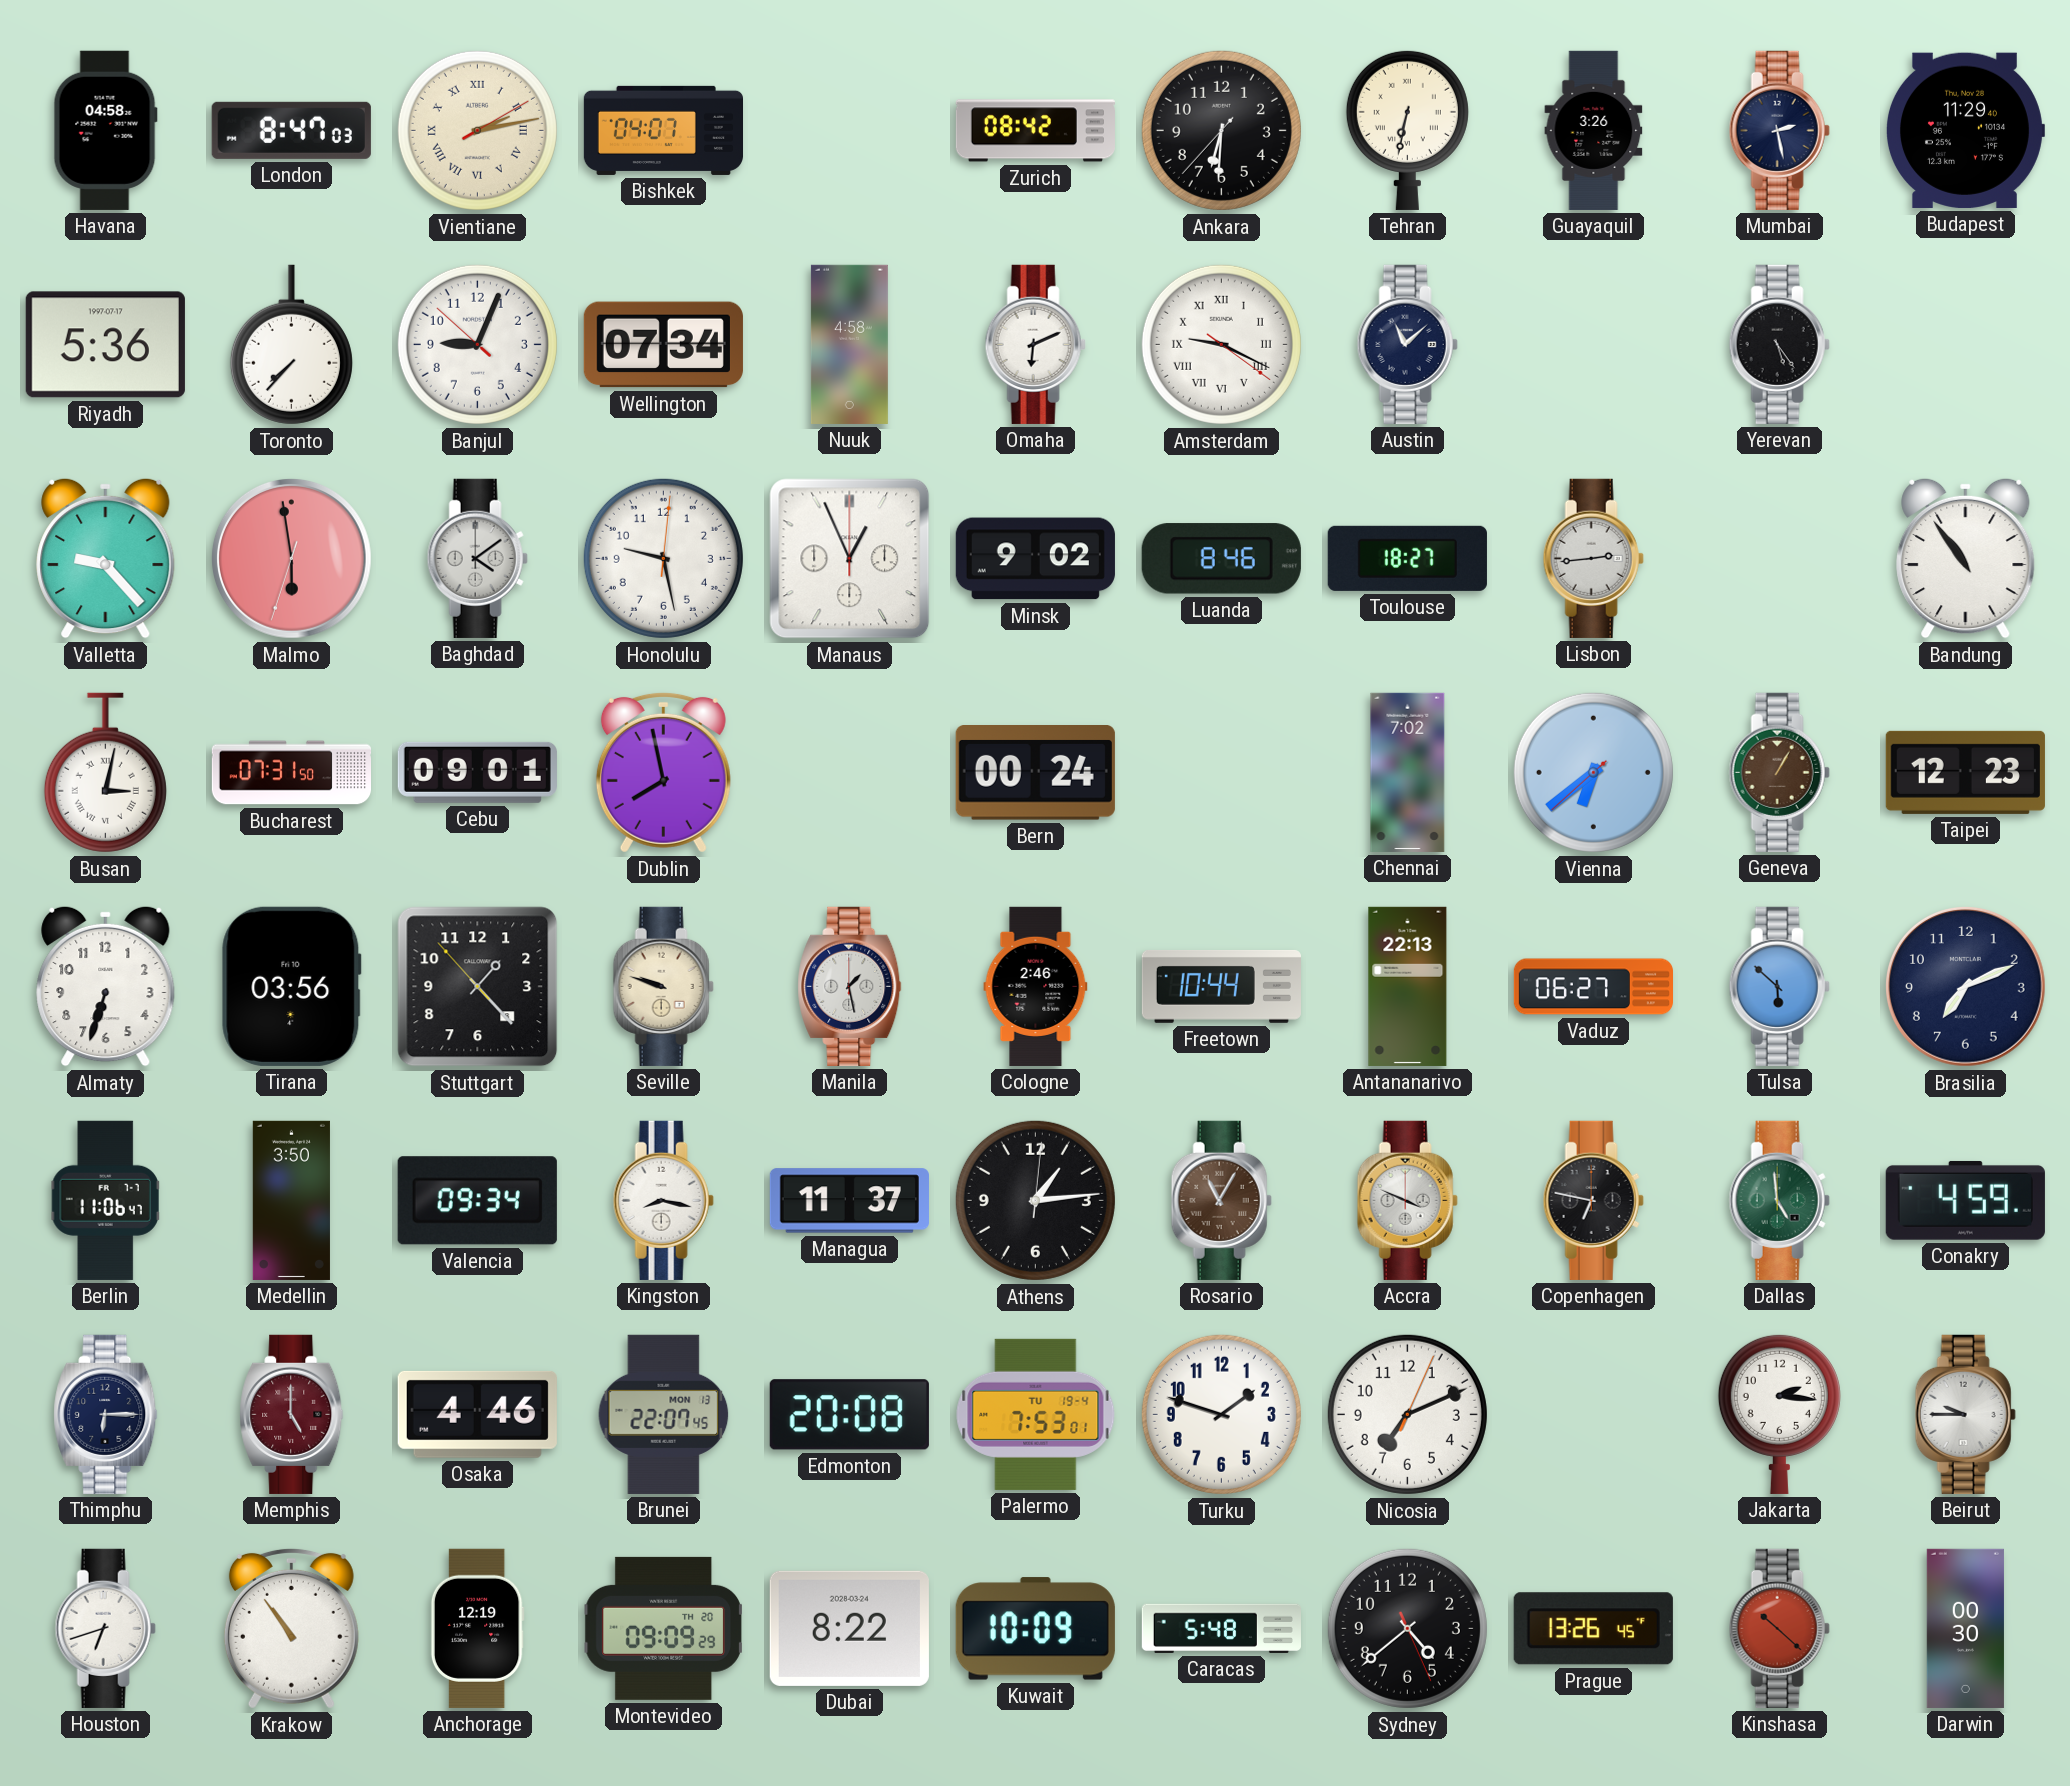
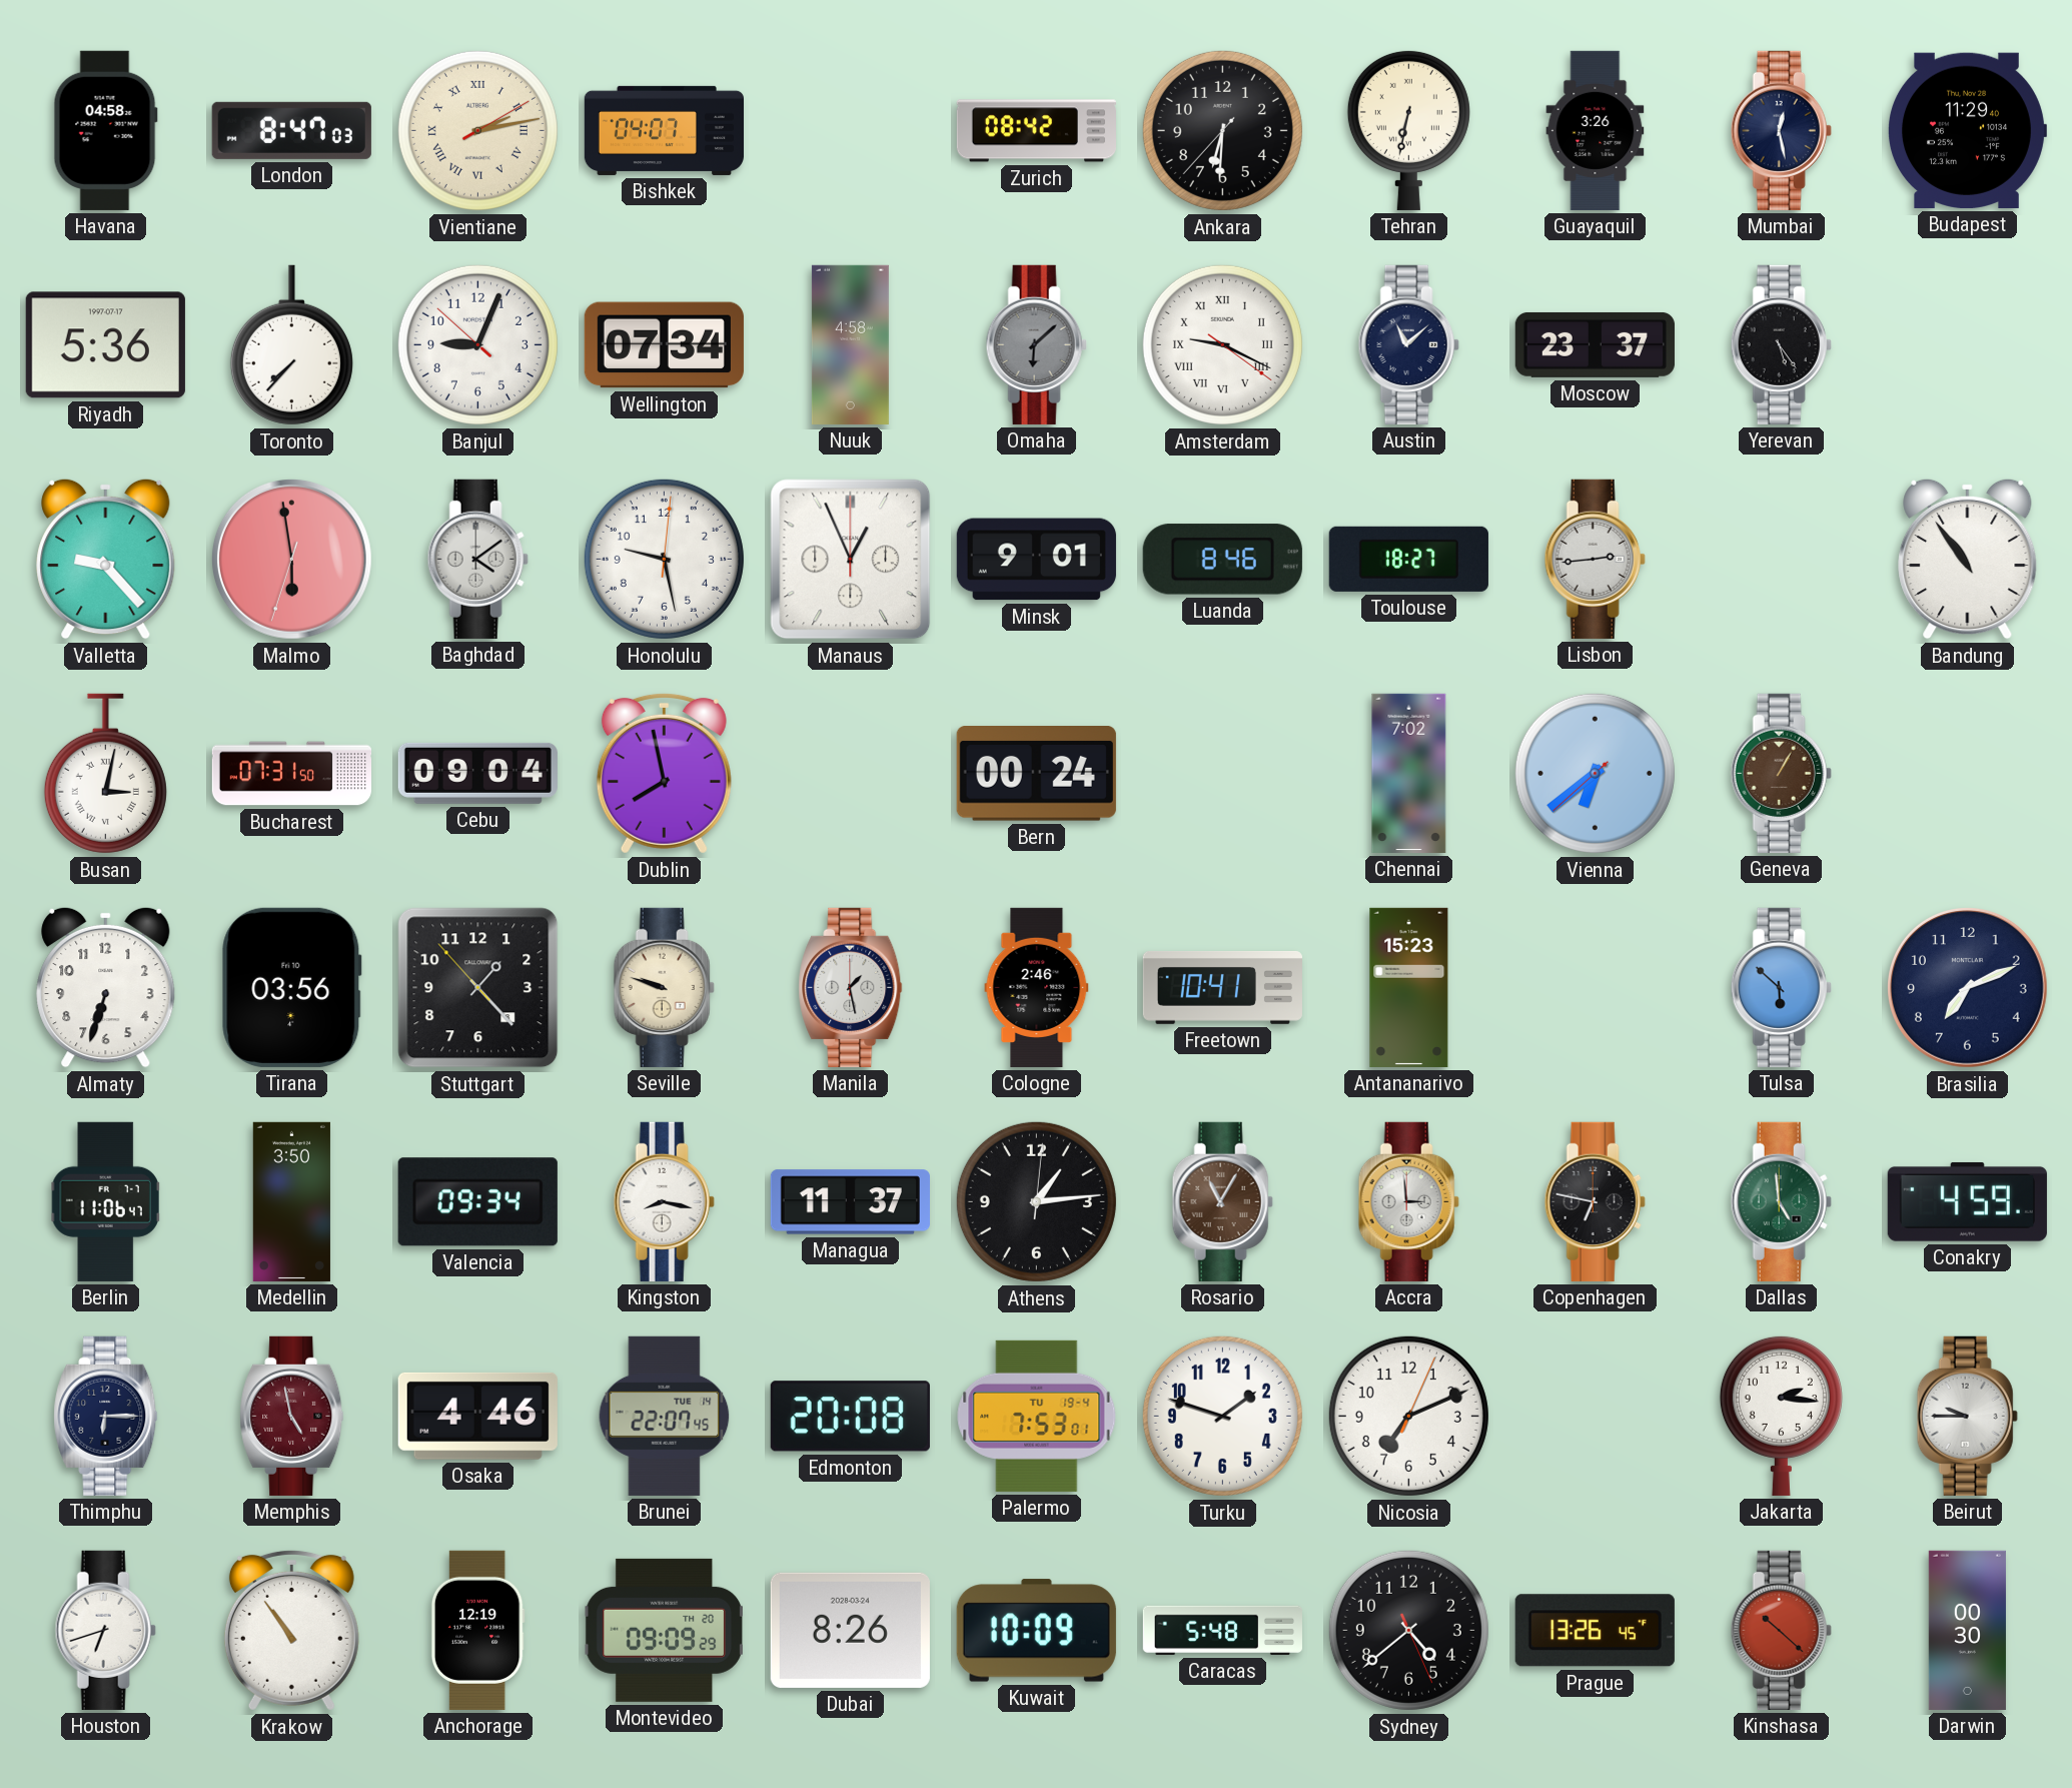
Mumbai: 2:28 -> 12:28
Omaha: 6:11 -> 6:08
Omaha dial: white -> grey
Moscow: none -> 23:37
Minsk: 9:02 -> 9:01
Cebu: 09:01 -> 09:04
Taipei: 12:23 -> none
Freetown: 10:44 -> 10:41
Antananarivo: 22:13 -> 15:23
Vaduz: 06:27 -> none
Accra: 3:49 -> 2:59
Memphis: 5:00 -> 4:58
Brunei date: MON 13 -> TUE 14
Dubai: 8:22 -> 8:26
